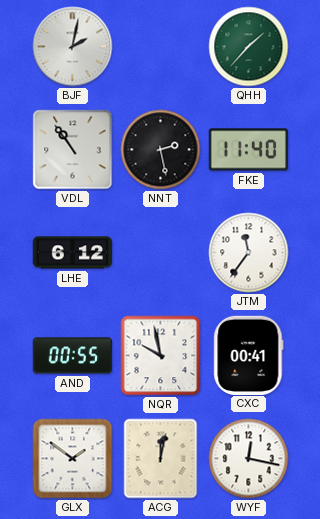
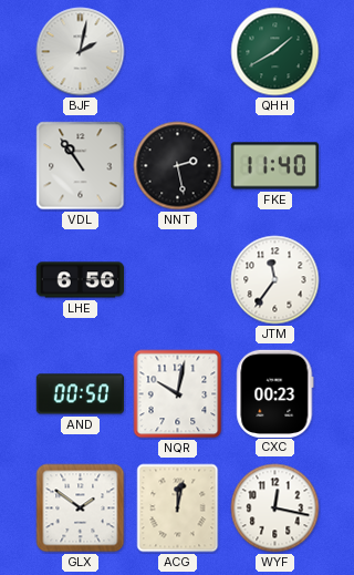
QHH: 1:37 -> 1:40
LHE: 6:12 -> 6:56
AND: 00:55 -> 00:50
NQR: 9:58 -> 10:02
CXC: 00:41 -> 00:23
